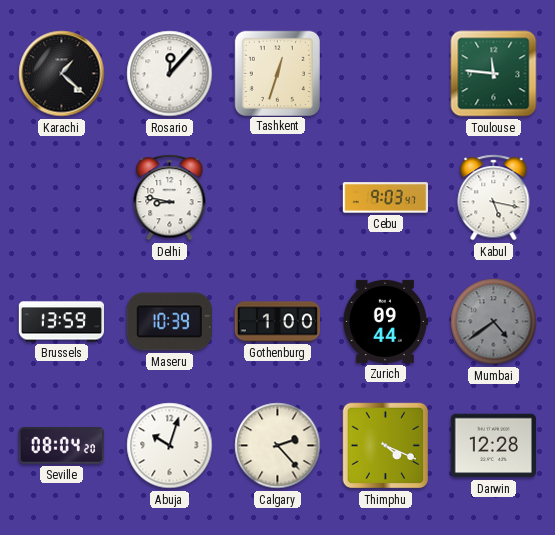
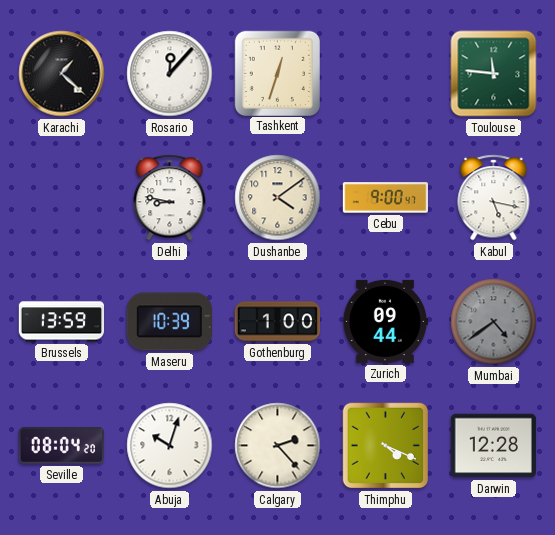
Dushanbe: none -> 4:09
Cebu: 9:03 -> 9:00
